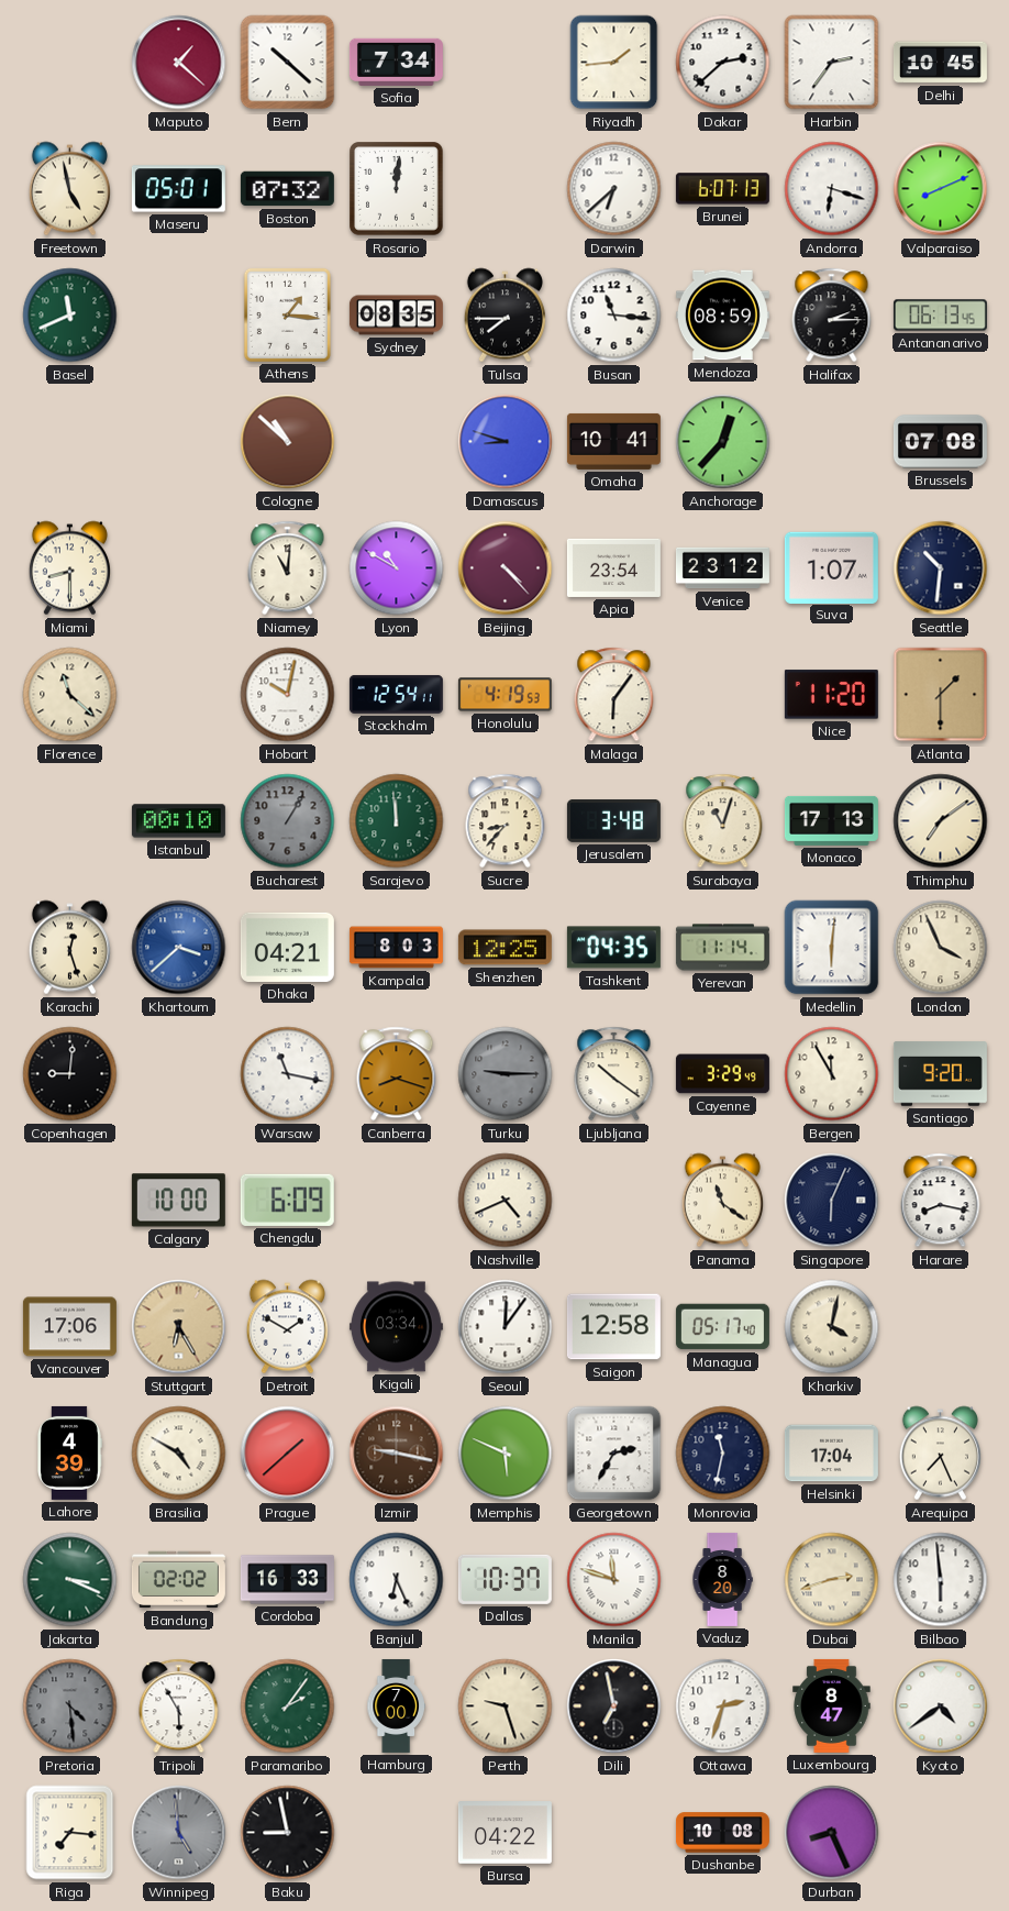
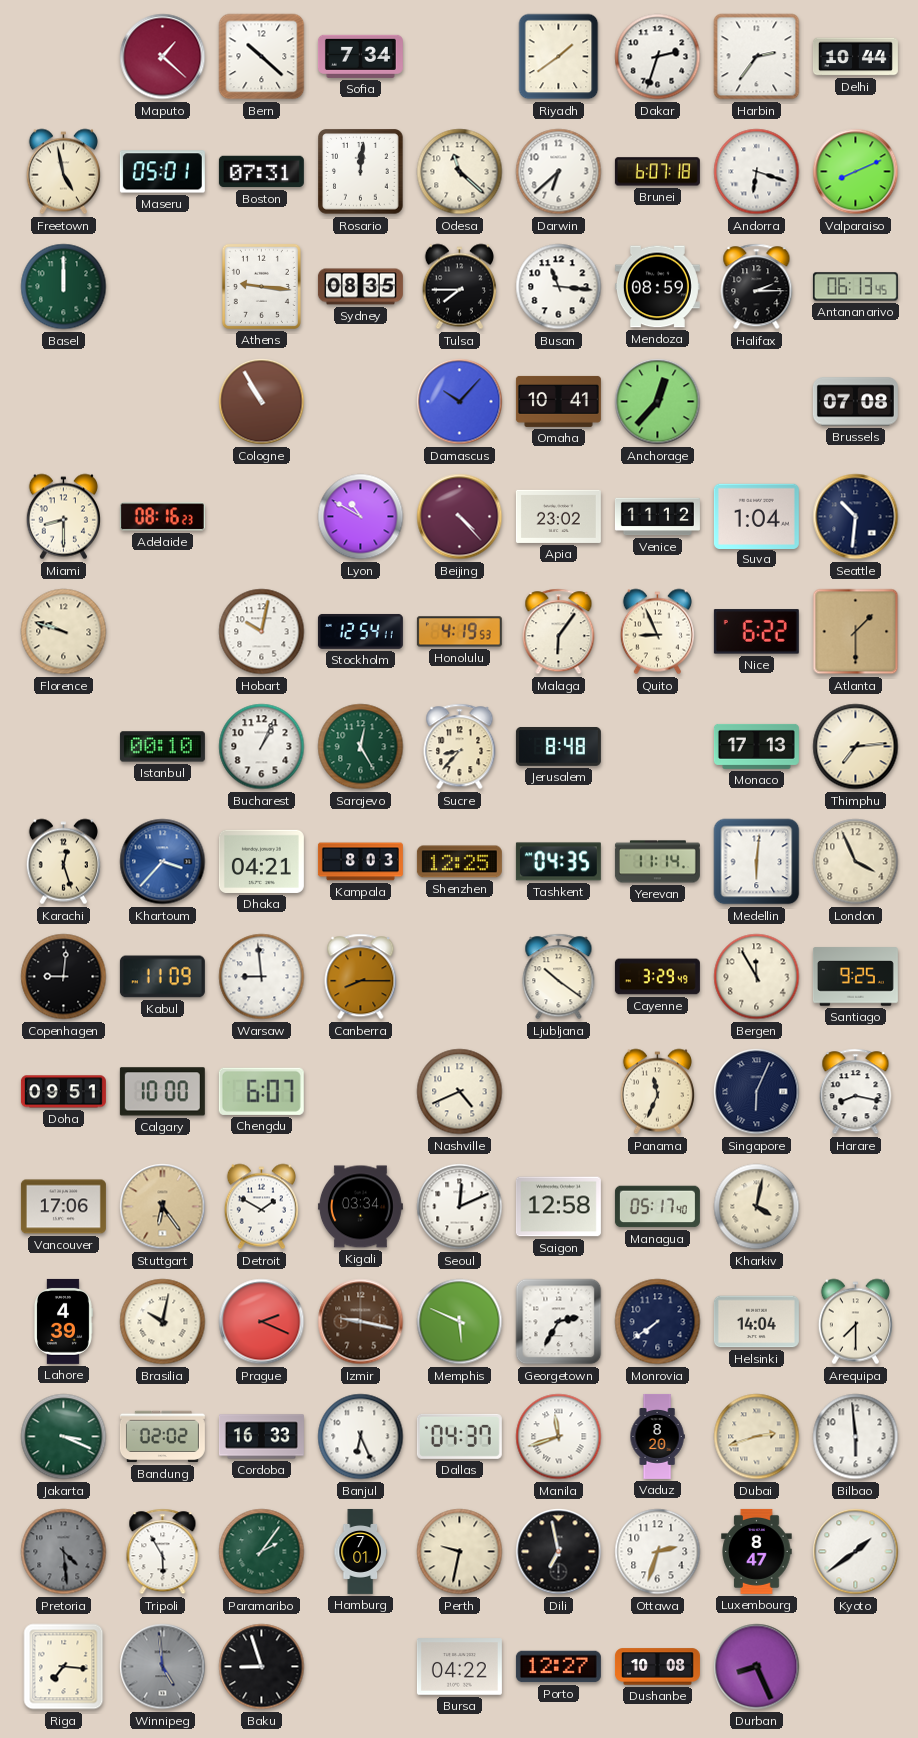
Riyadh: 1:44 -> 1:39
Dakar: 2:38 -> 2:33
Delhi: 10:45 -> 10:44
Boston: 07:32 -> 07:31
Odesa: none -> 11:22
Brunei: 6:07:13 -> 6:07:18
Basel: 11:41 -> 12:00
Athens: 1:16 -> 9:16
Cologne: 10:52 -> 10:55
Damascus: 8:48 -> 10:07
Adelaide: none -> 08:16
Niamey: 11:01 -> none
Apia: 23:54 -> 23:02
Venice: 23:12 -> 11:12
Suva: 1:07 -> 1:04
Florence: 11:22 -> 9:48
Quito: none -> 8:56
Nice: 11:20 -> 6:22
Bucharest: 1:05 -> 1:04
Bucharest dial: grey -> white
Sarajevo: 11:59 -> 12:25
Jerusalem: 3:48 -> 8:48
Surabaya: 11:03 -> none
Thimphu: 7:09 -> 7:14
Khartoum: 3:38 -> 3:37
Kabul: none -> 11:09
Warsaw: 11:17 -> 8:59
Canberra: 8:18 -> 8:15
Turku: 9:15 -> none
Santiago: 9:20 -> 9:25
Doha: none -> 09:51
Chengdu: 6:09 -> 6:07
Panama: 11:21 -> 11:34
Stuttgart: 6:25 -> 6:24
Seoul: 12:06 -> 12:11
Brasilia: 4:50 -> 10:02
Prague: 1:38 -> 2:19
Monrovia: 11:32 -> 7:39
Helsinki: 17:04 -> 14:04
Arequipa: 7:26 -> 7:30
Dallas: 10:37 -> 04:37
Manila: 11:48 -> 11:42
Hamburg: 7:00 -> 7:01
Perth: 9:27 -> 9:32
Kyoto: 4:39 -> 1:39
Baku: 8:58 -> 8:57
Porto: none -> 12:27
